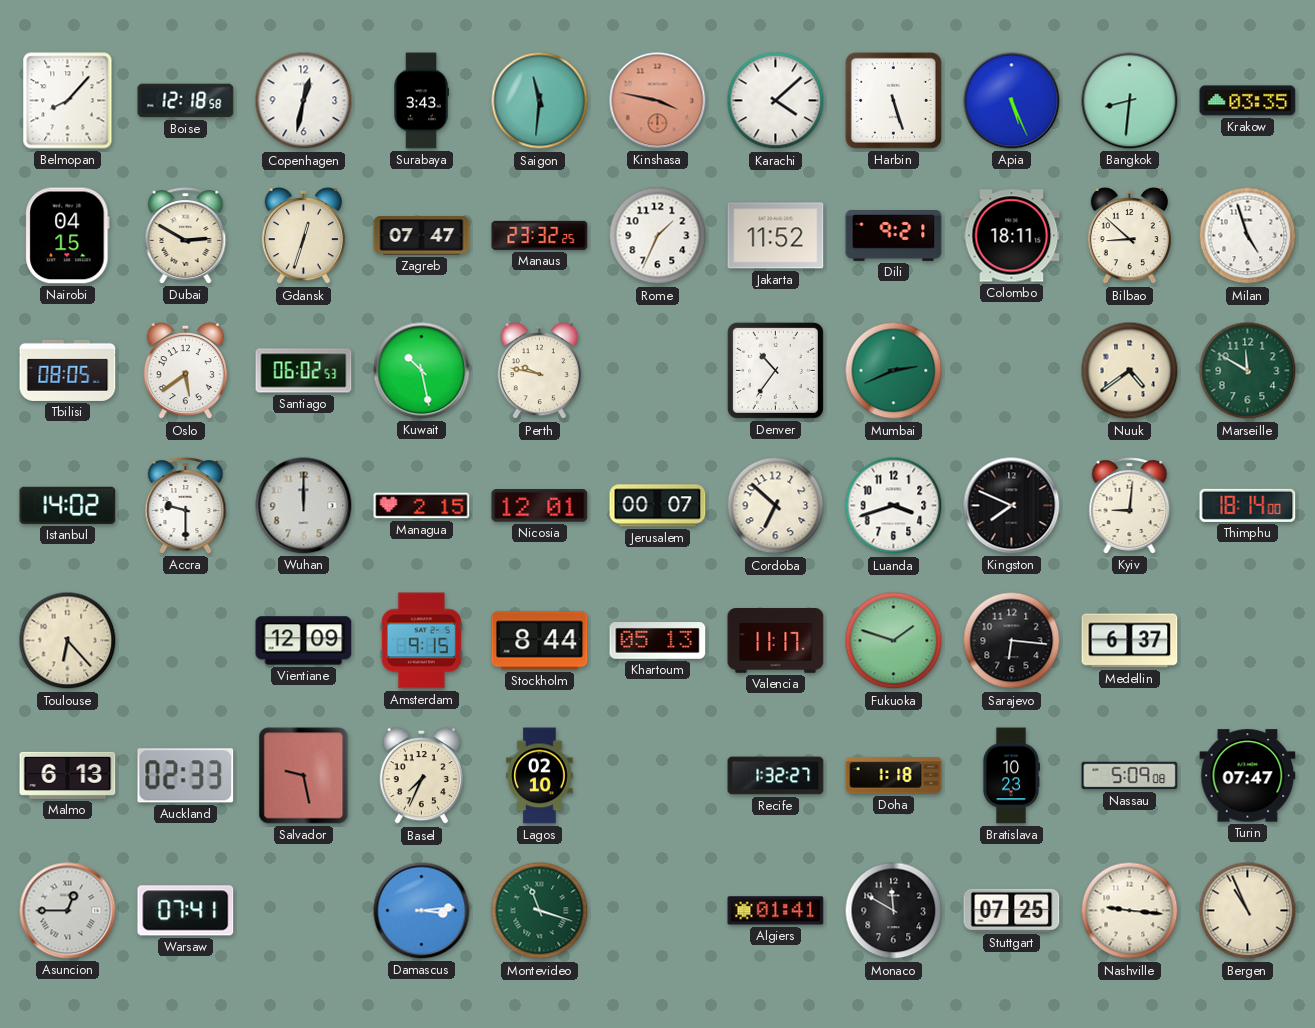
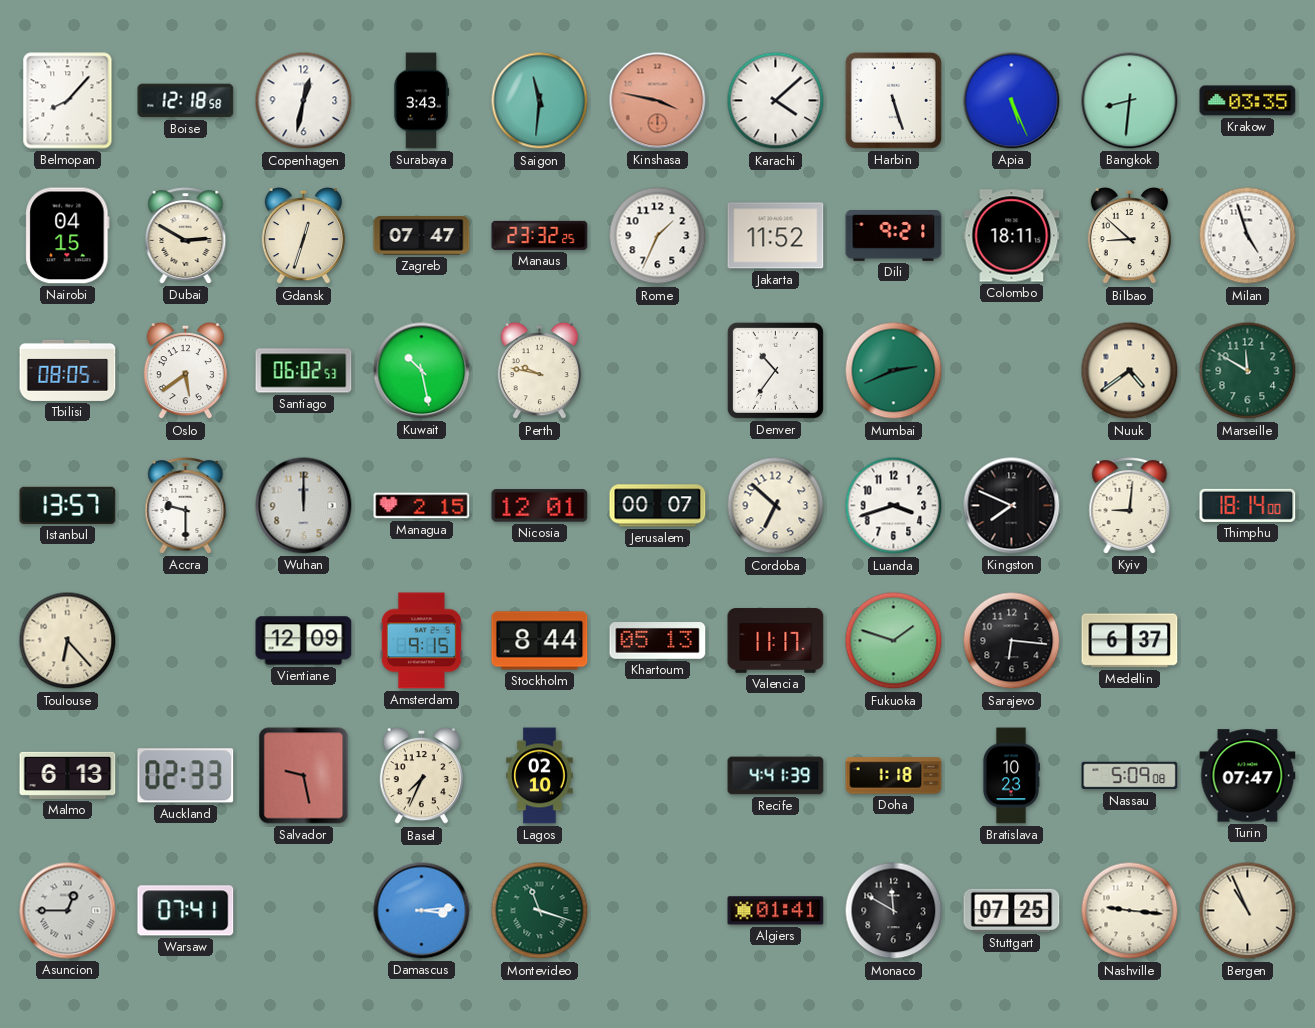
Istanbul: 14:02 -> 13:57
Recife: 1:32 -> 4:41
